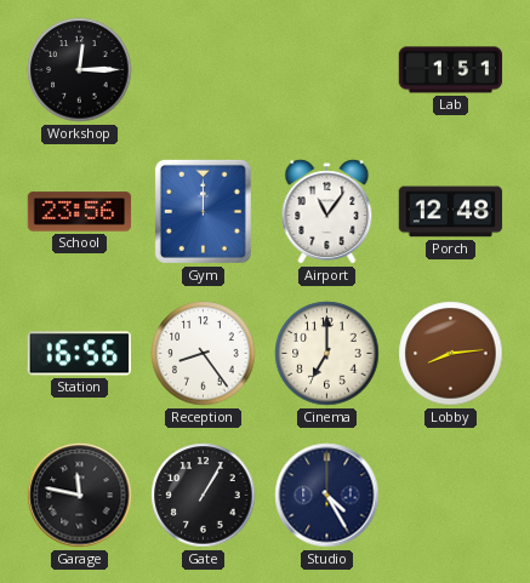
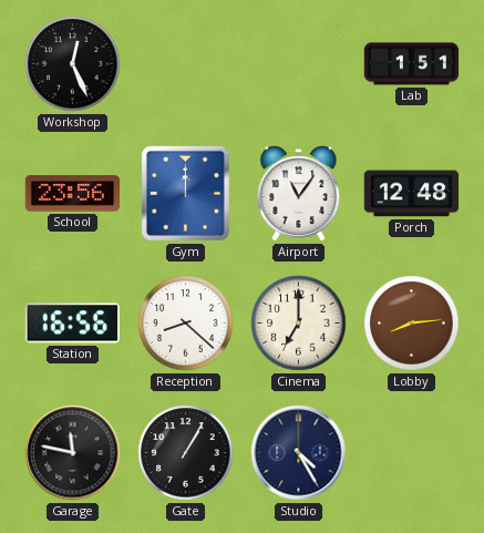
Workshop: 12:15 -> 12:26
Reception: 8:24 -> 8:22
